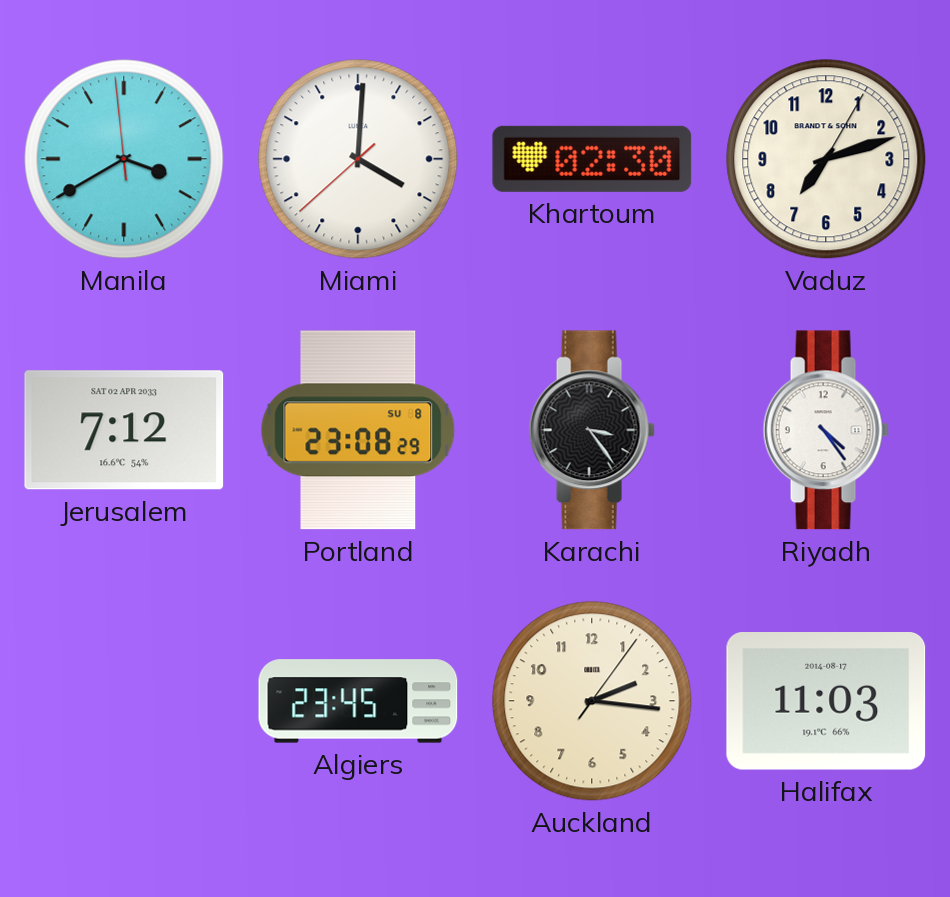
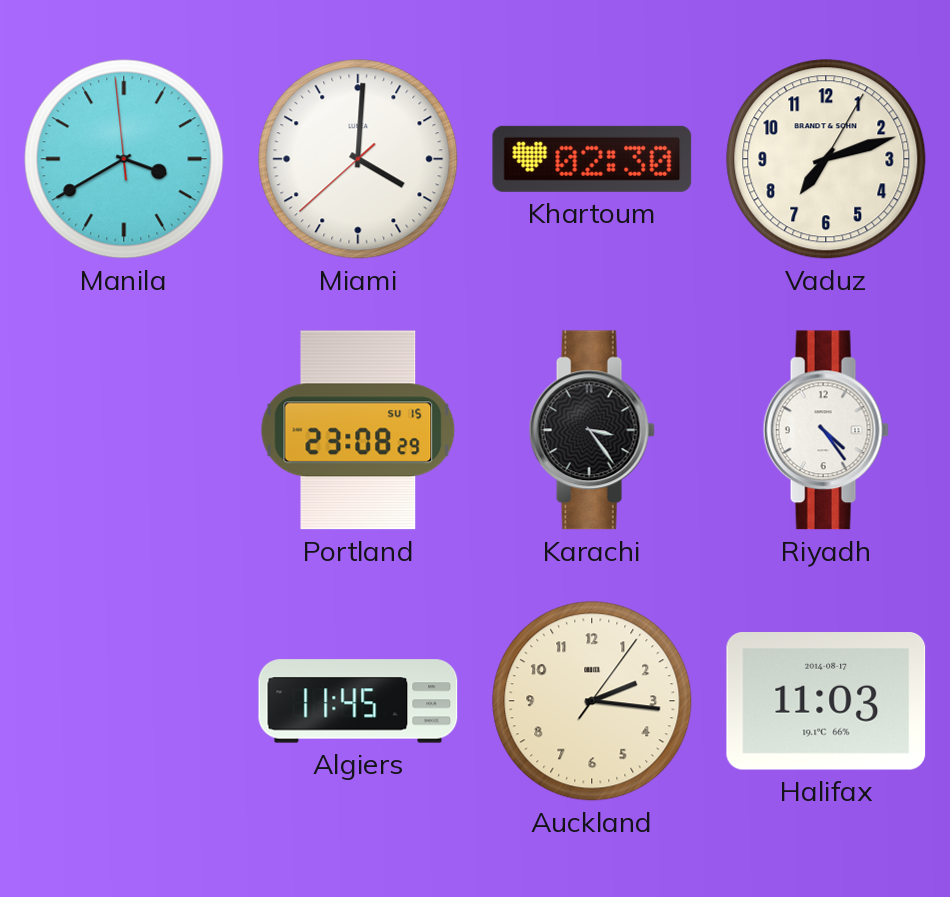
Jerusalem: 7:12 -> none
Portland date: SU 8 -> SU 15
Algiers: 23:45 -> 11:45
